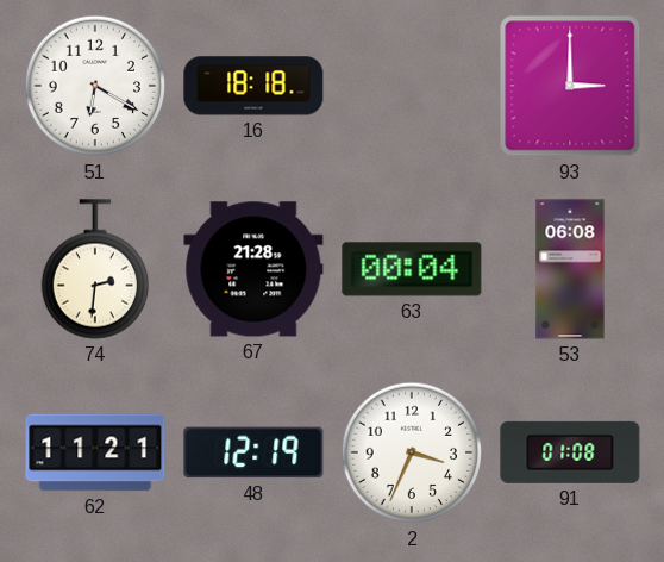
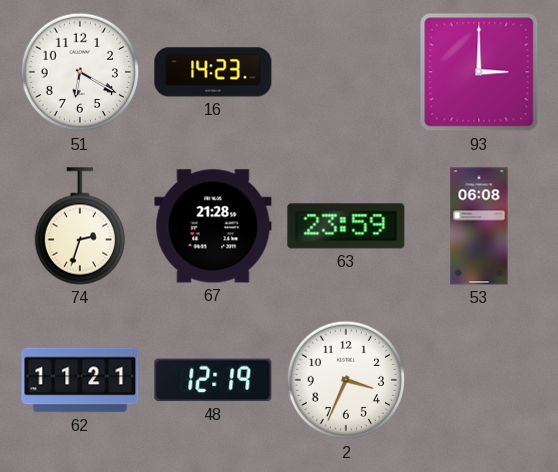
16: 18:18 -> 14:23
74: 2:31 -> 2:33
63: 00:04 -> 23:59
91: 01:08 -> none
